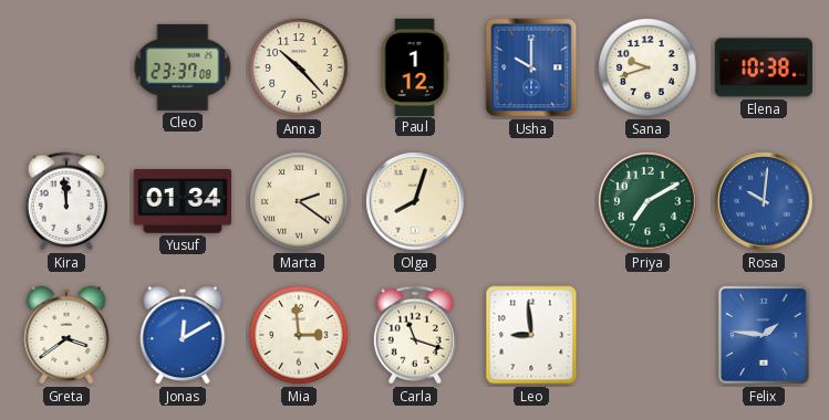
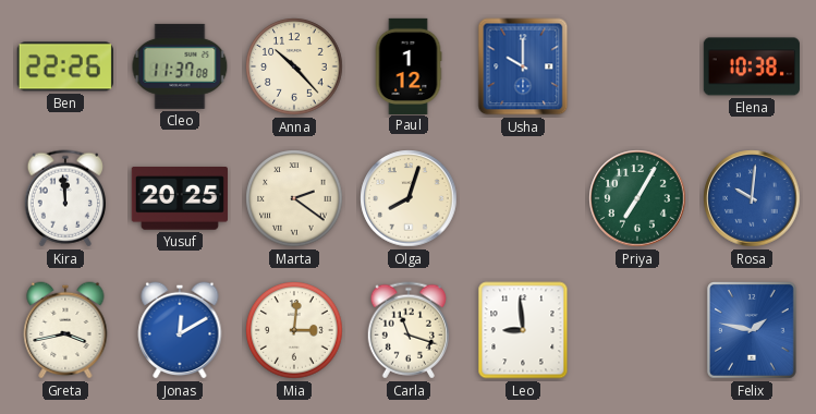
Ben: none -> 22:26
Cleo: 23:37 -> 11:37
Sana: 9:42 -> none
Yusuf: 01:34 -> 20:25
Priya: 7:10 -> 7:05
Greta: 3:39 -> 3:43
Mia: 2:59 -> 3:01
Felix: 1:46 -> 1:47
